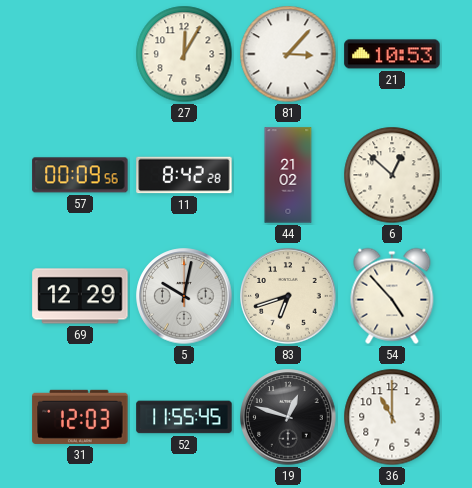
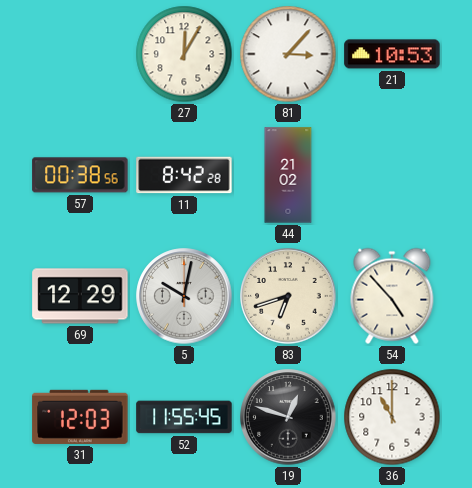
57: 00:09 -> 00:38
6: 12:52 -> none
